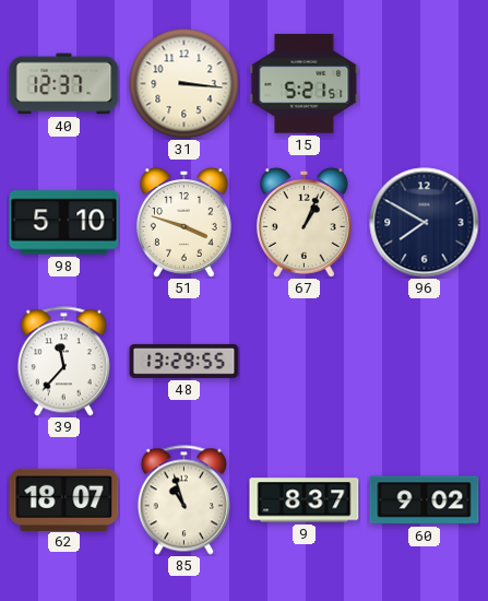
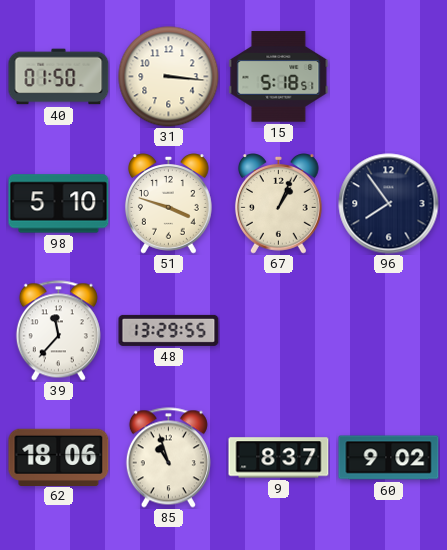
40: 12:37 -> 01:50
15: 5:21 -> 5:18
96: 7:50 -> 7:54
62: 18:07 -> 18:06
